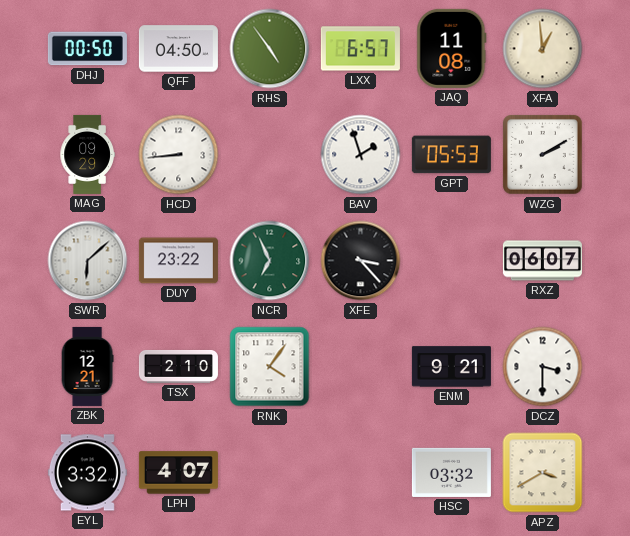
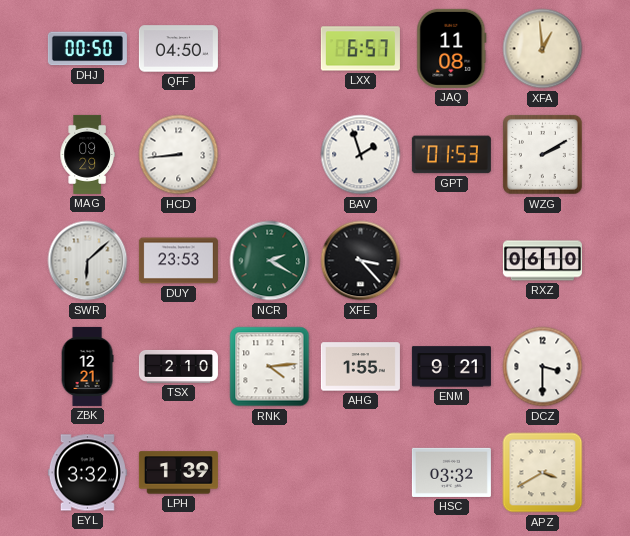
RHS: 4:54 -> none
GPT: 05:53 -> 01:53
DUY: 23:22 -> 23:53
NCR: 6:56 -> 2:20
RXZ: 06:07 -> 06:10
RNK: 4:06 -> 4:14
AHG: none -> 1:55
LPH: 4:07 -> 1:39
